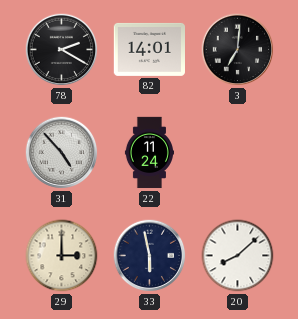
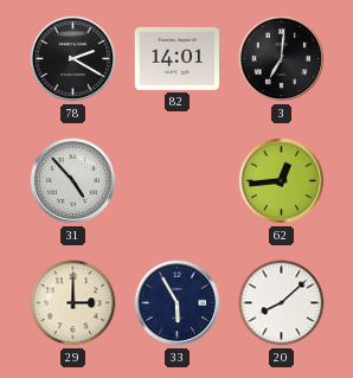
22: 11:24 -> none
62: none -> 12:44
33: 5:58 -> 5:55
